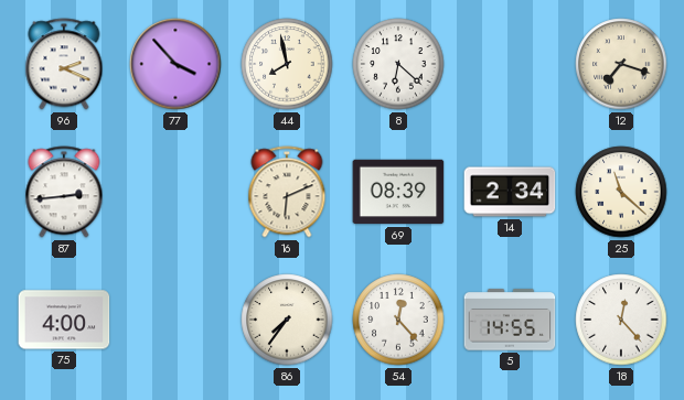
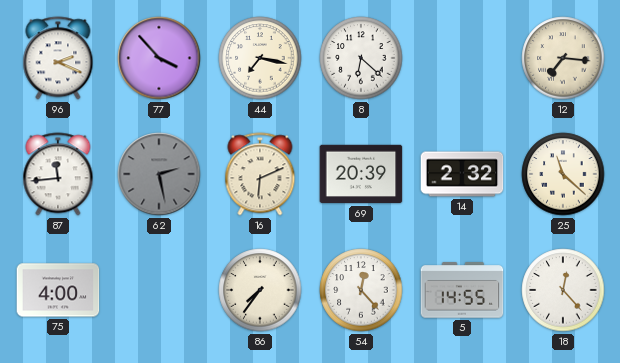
44: 7:58 -> 7:17
12: 7:18 -> 7:16
87: 2:44 -> 11:44
62: none -> 2:28
69: 08:39 -> 20:39
14: 2:34 -> 2:32
